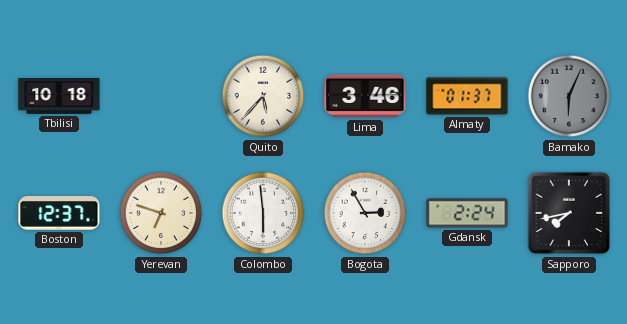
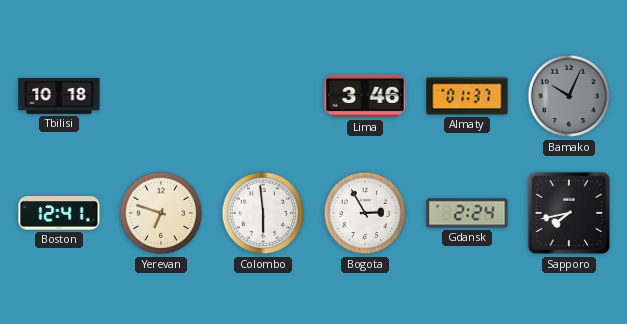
Quito: 5:37 -> none
Bamako: 6:04 -> 10:04
Boston: 12:37 -> 12:41
